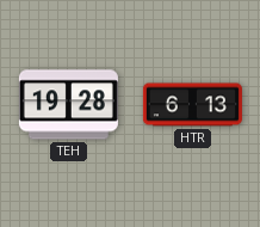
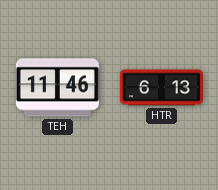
TEH: 19:28 -> 11:46
